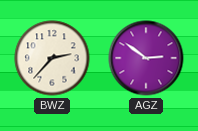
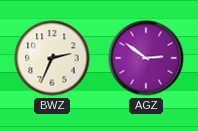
BWZ: 2:37 -> 2:34
